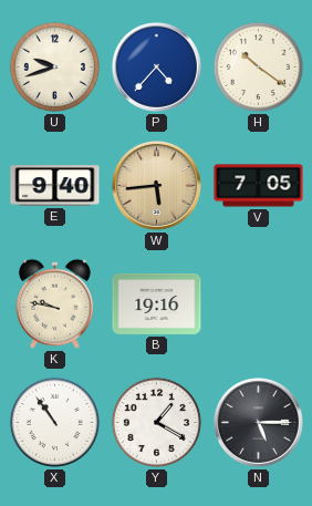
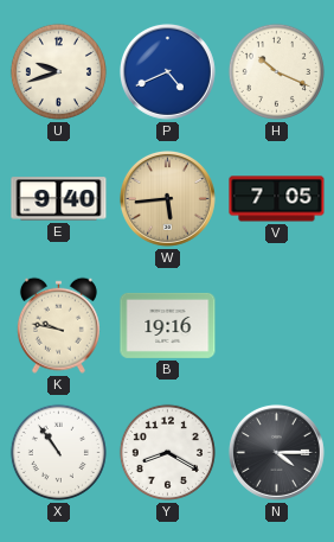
P: 4:37 -> 4:41
H: 10:21 -> 10:19
Y: 1:20 -> 8:20
N: 5:15 -> 4:15
